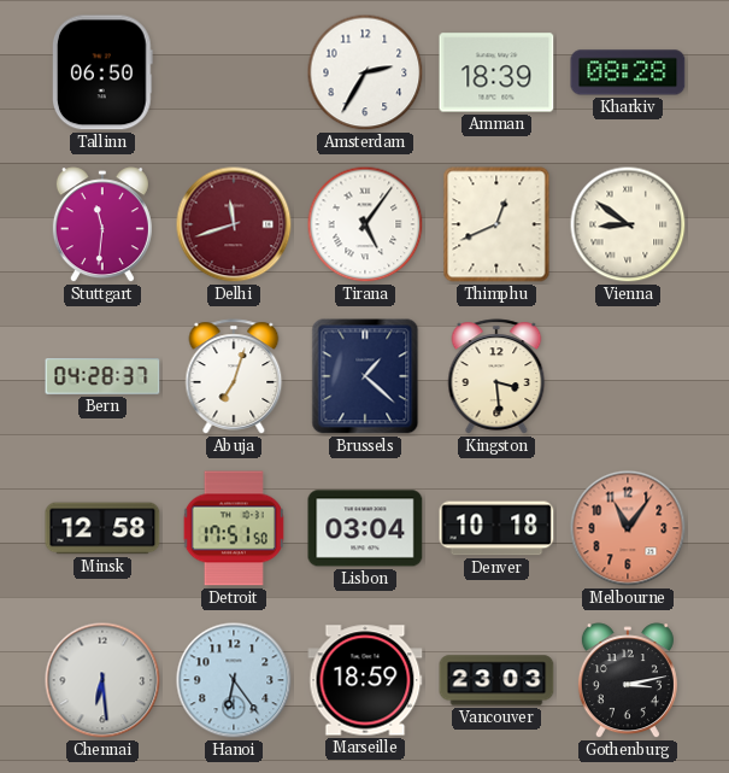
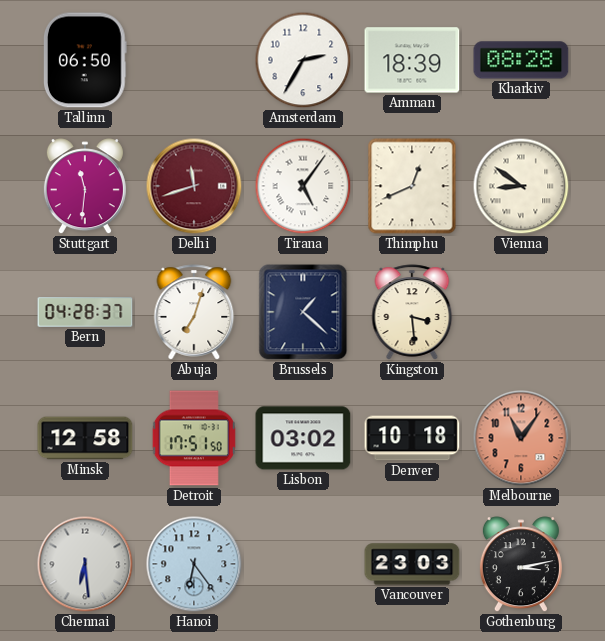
Lisbon: 03:04 -> 03:02
Marseille: 18:59 -> none
